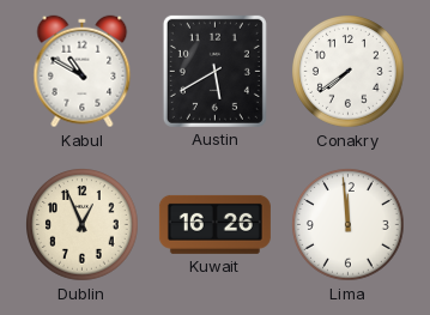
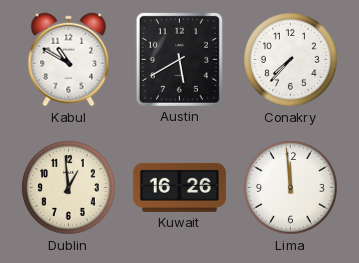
Conakry: 7:39 -> 7:37
Dublin: 12:56 -> 12:59
